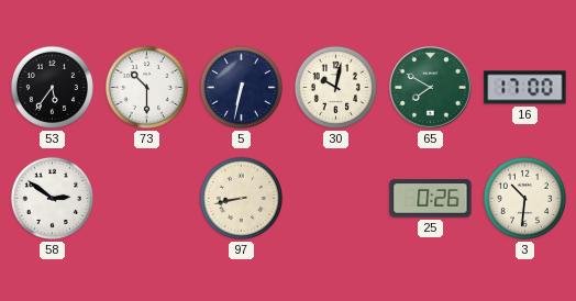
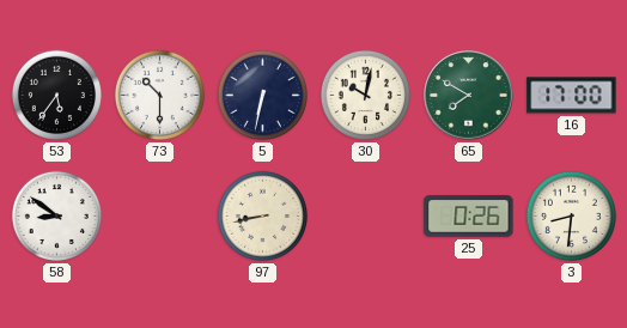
58: 2:51 -> 8:51
3: 10:31 -> 8:31
